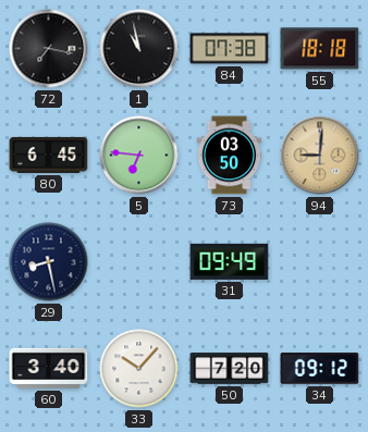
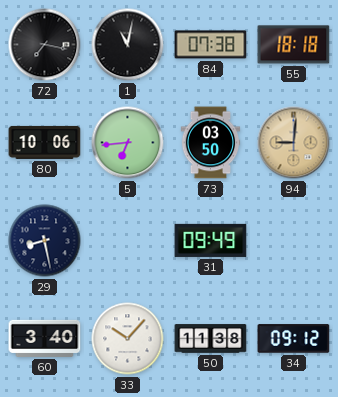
1: 10:58 -> 11:02
80: 6:45 -> 10:06
5: 6:46 -> 6:44
50: 7:20 -> 11:38
